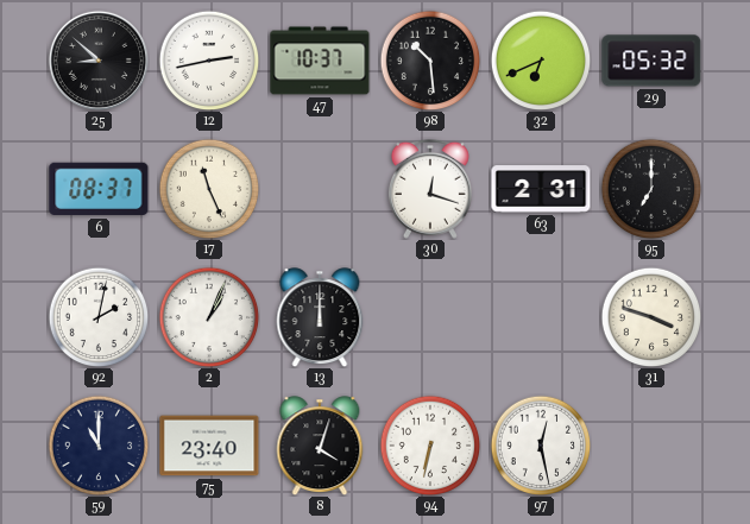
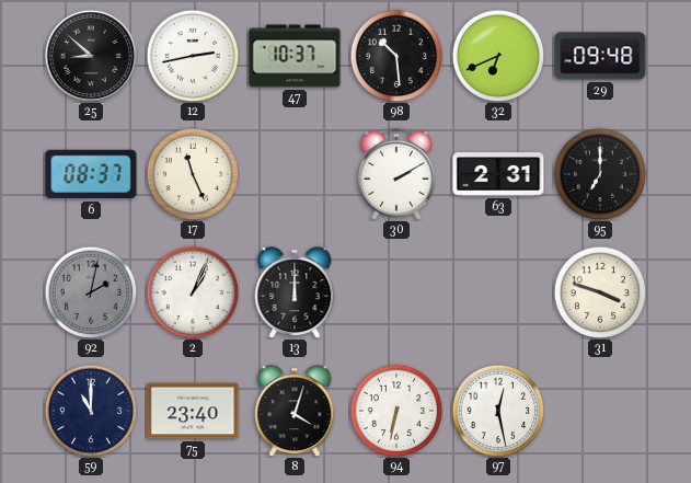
29: 05:32 -> 09:48
30: 12:18 -> 2:10
92 dial: white -> grey
